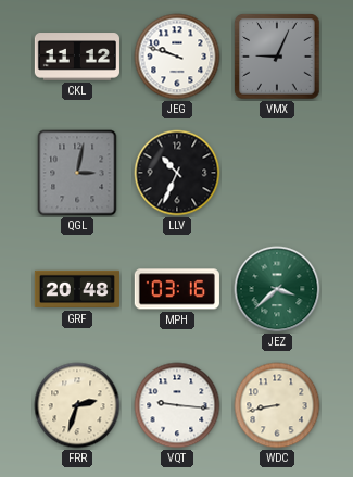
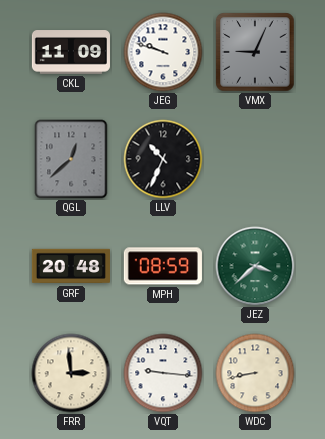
CKL: 11:12 -> 11:09
QGL: 3:02 -> 12:38
MPH: 03:16 -> 08:59
FRR: 2:33 -> 2:59
